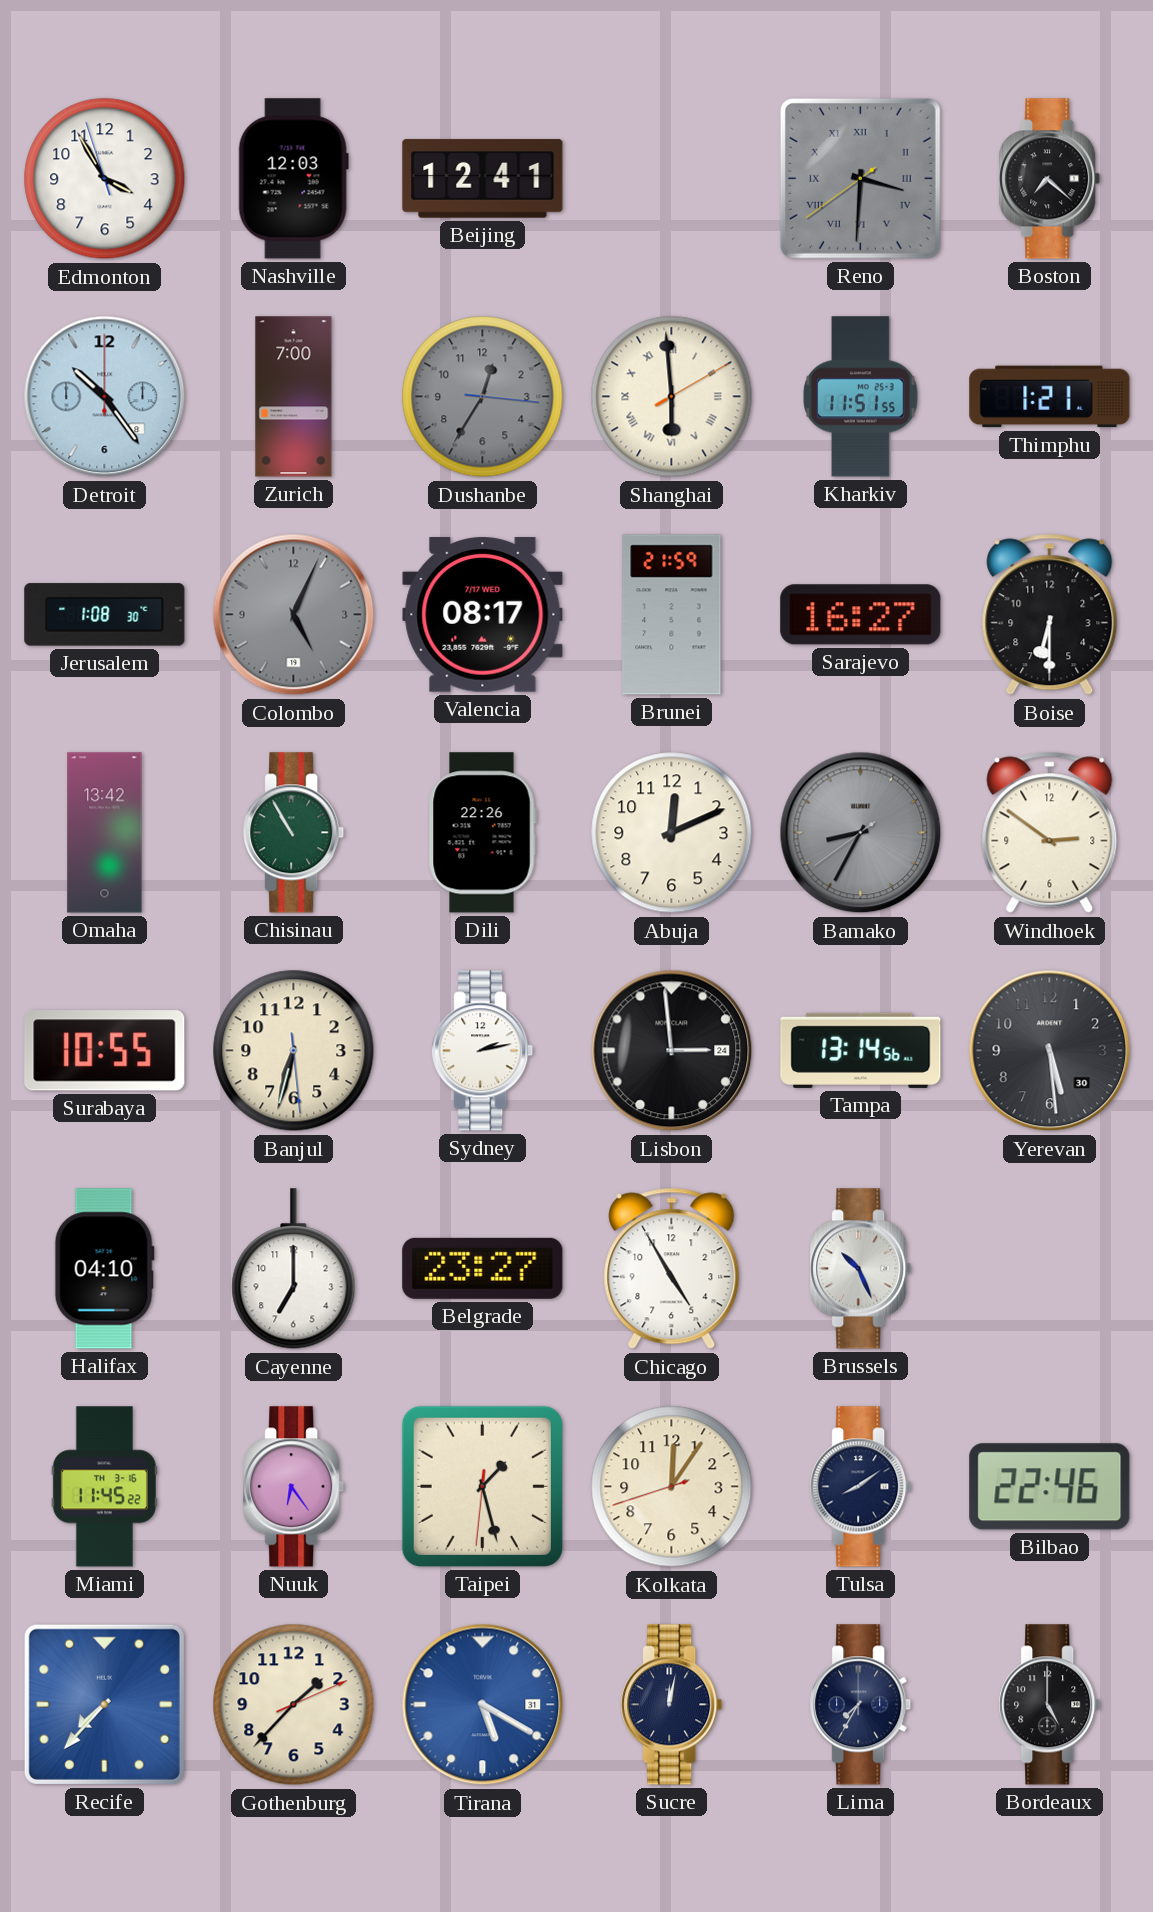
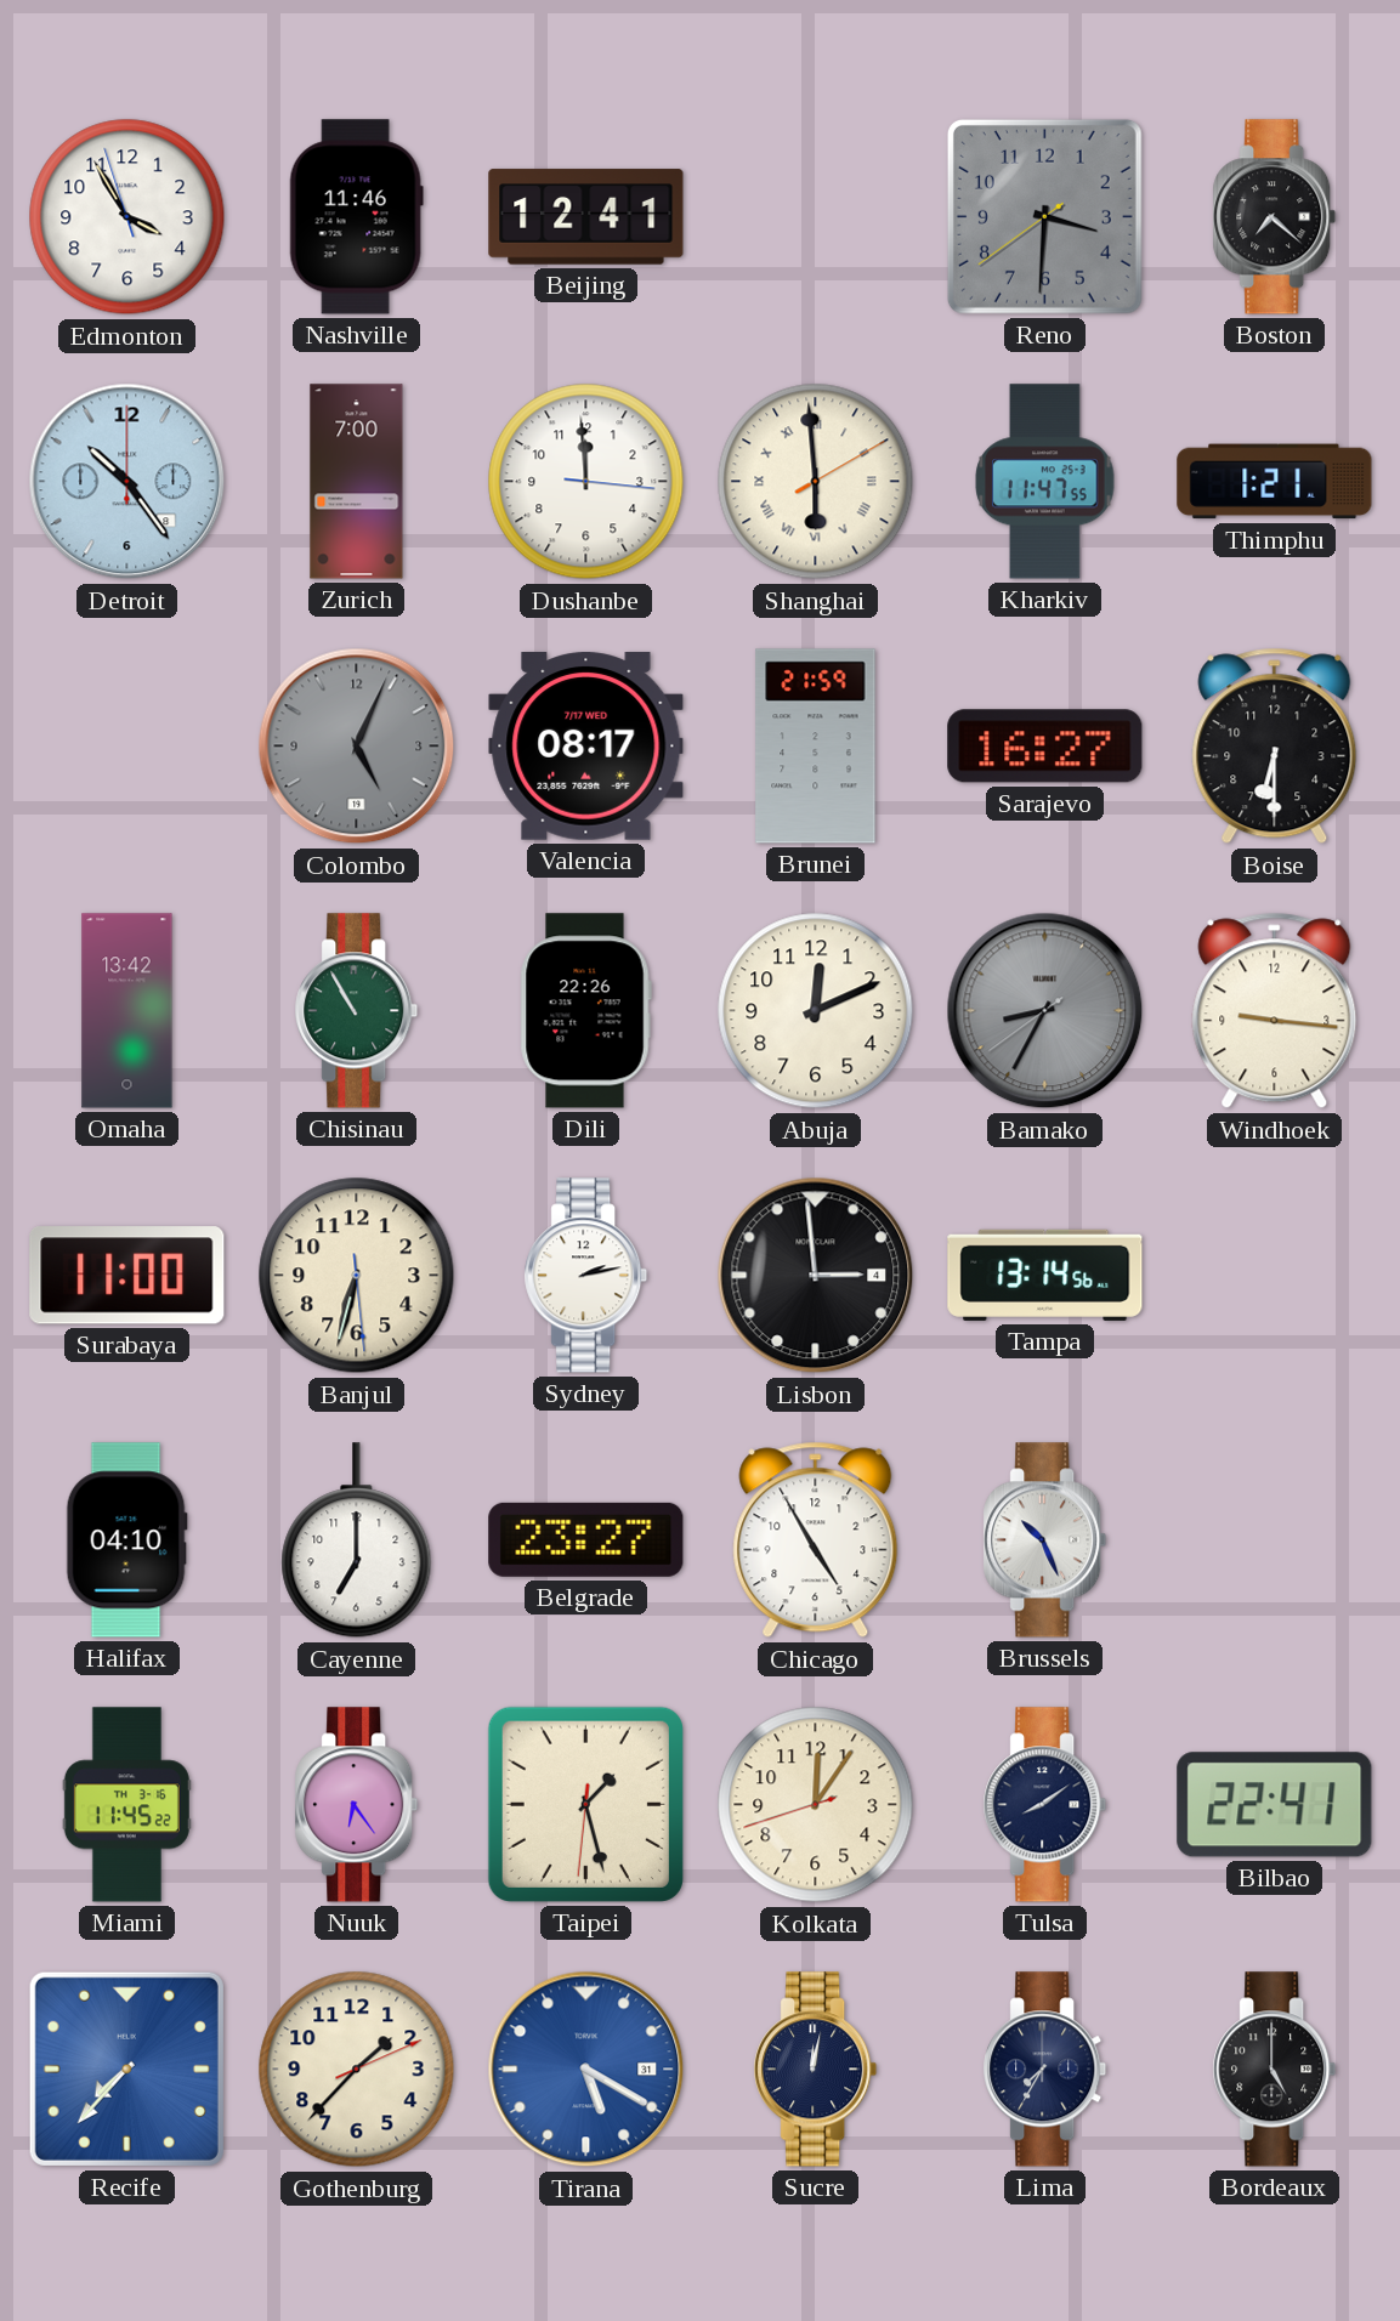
Nashville: 12:03 -> 11:46
Reno numerals: Roman -> Arabic
Dushanbe: 12:35 -> 11:59
Dushanbe dial: grey -> white
Kharkiv: 11:51 -> 11:47
Jerusalem: 1:08 -> none
Windhoek: 2:51 -> 9:16
Surabaya: 10:55 -> 11:00
Lisbon date: 24 -> 4
Yerevan: 5:29 -> none
Bilbao: 22:46 -> 22:41
